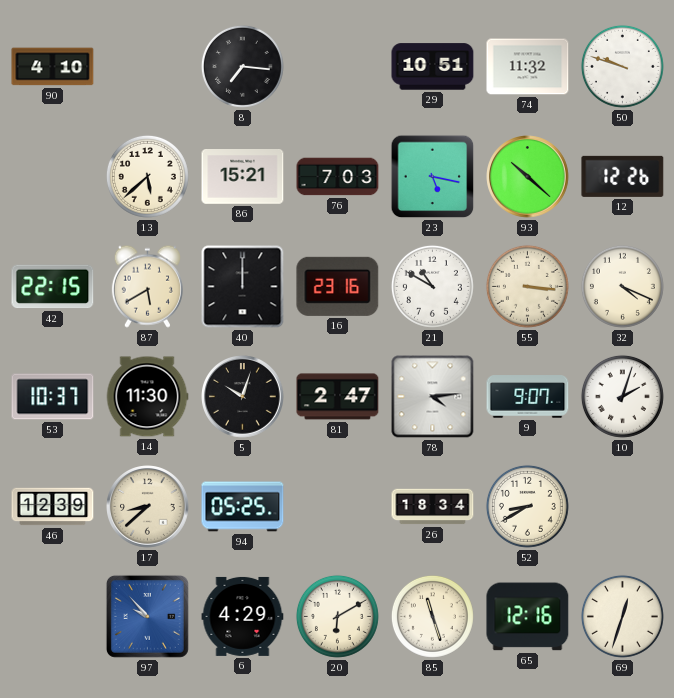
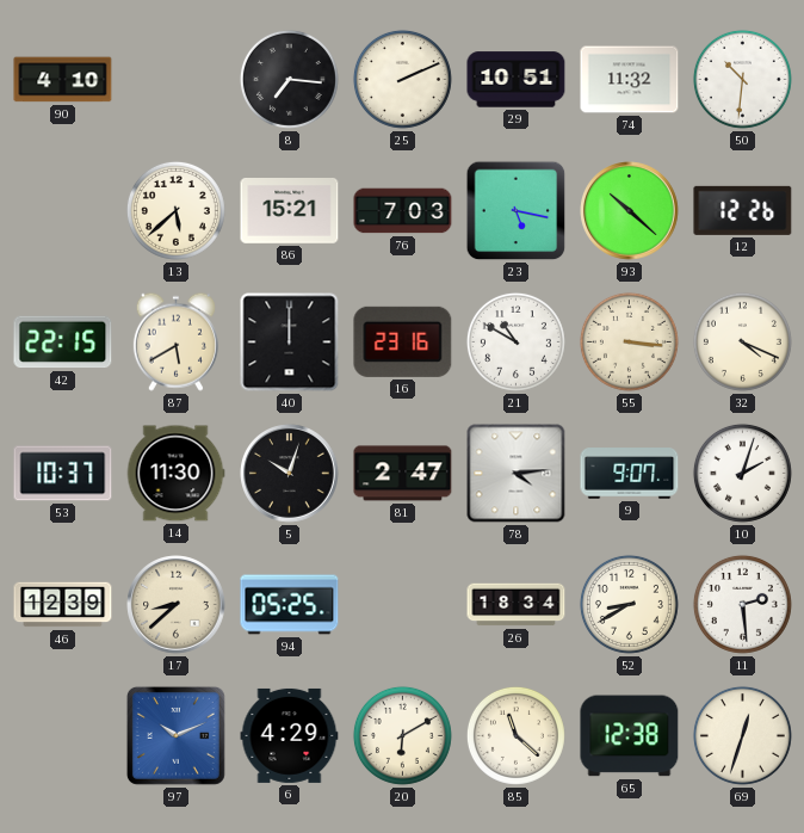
25: none -> 2:11
50: 9:48 -> 10:31
11: none -> 2:29
97: 9:53 -> 10:11
85: 11:27 -> 11:22
65: 12:16 -> 12:38
